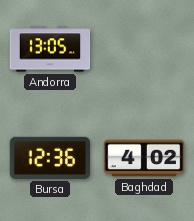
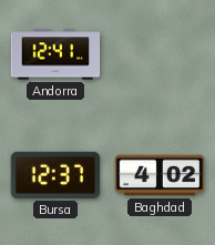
Andorra: 13:05 -> 12:41
Bursa: 12:36 -> 12:37
